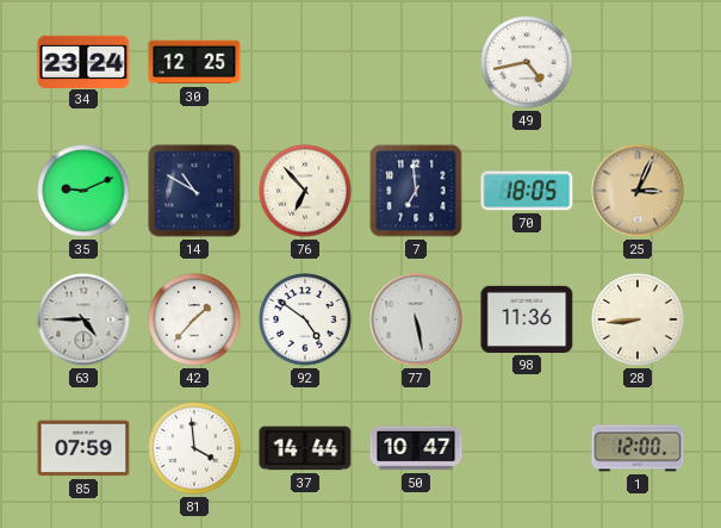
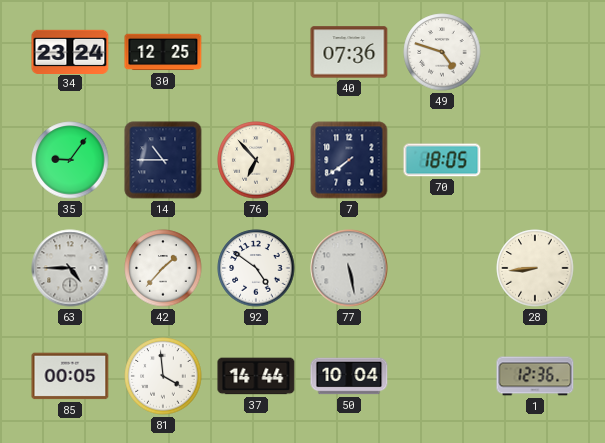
40: none -> 07:36
49: 4:43 -> 4:48
35: 9:11 -> 9:06
14: 10:50 -> 10:45
7: 6:59 -> 7:39
25: 3:04 -> none
98: 11:36 -> none
85: 07:59 -> 00:05
50: 10:47 -> 10:04
1: 12:00 -> 12:36
